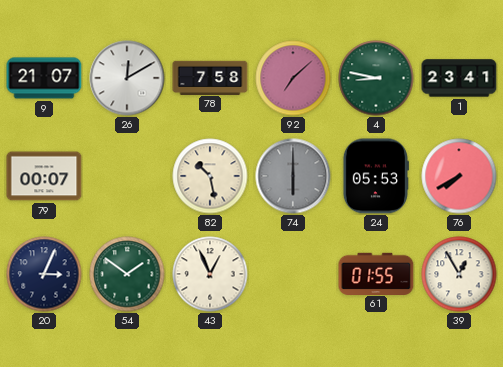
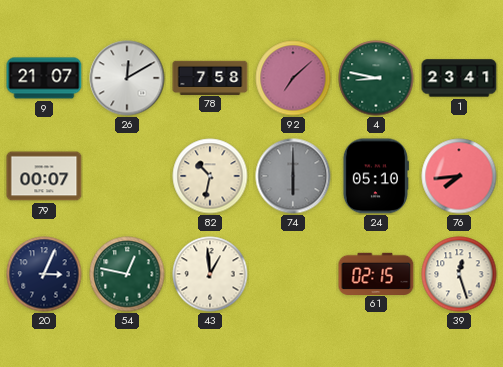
82: 10:28 -> 10:32
24: 05:53 -> 05:10
76: 7:40 -> 7:44
54: 1:51 -> 12:47
43: 12:56 -> 12:59
61: 01:55 -> 02:15
39: 12:55 -> 12:27
